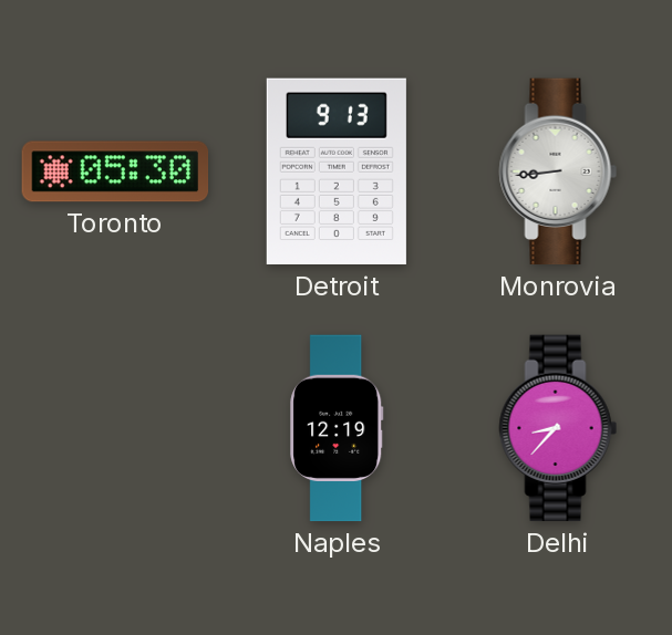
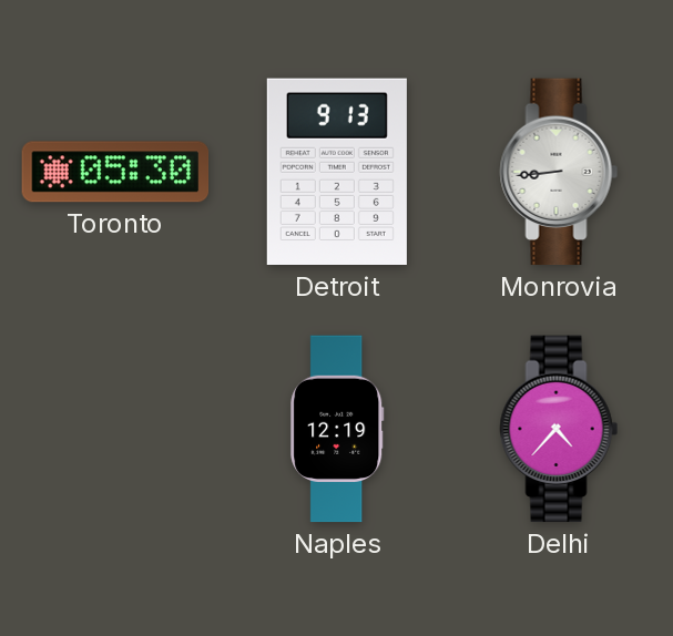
Delhi: 8:37 -> 4:37
